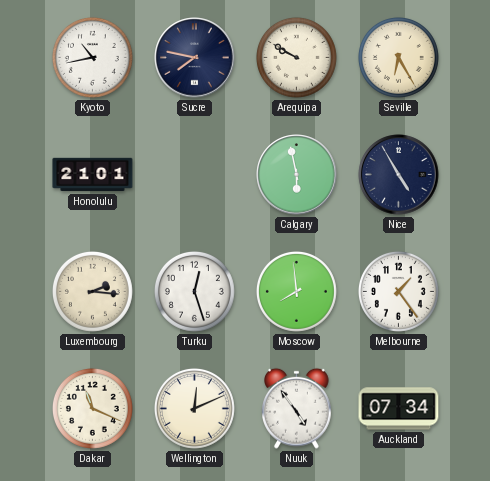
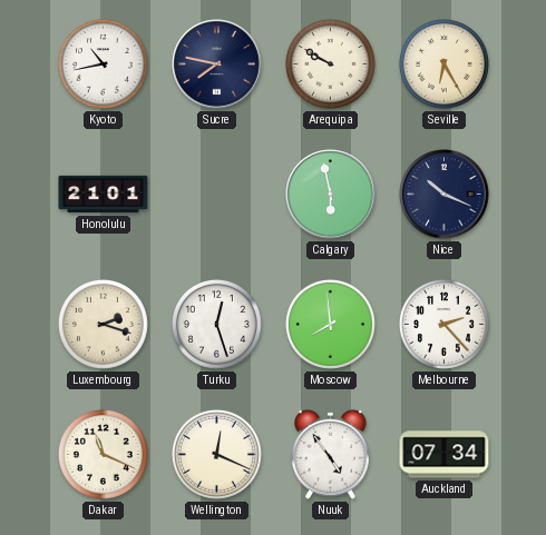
Nice: 4:55 -> 10:19
Luxembourg: 2:16 -> 2:18
Melbourne: 1:24 -> 2:23
Wellington: 12:11 -> 12:19
